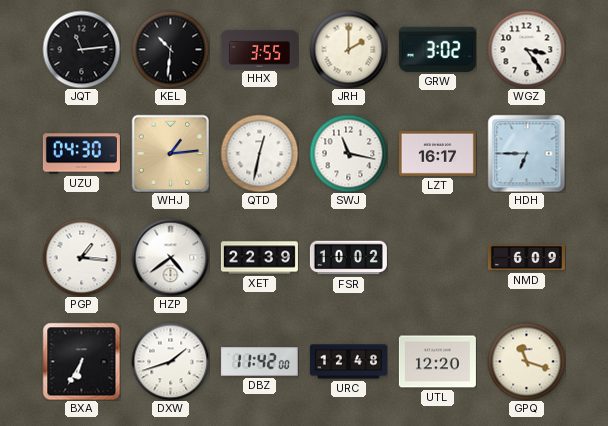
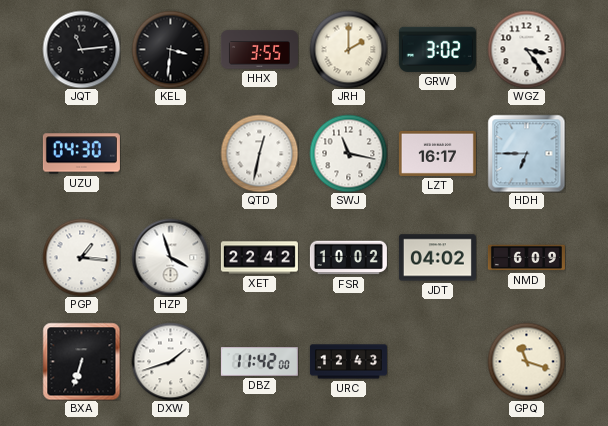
KEL: 10:31 -> 3:31
WHJ: 1:14 -> none
HZP: 4:39 -> 3:57
XET: 22:39 -> 22:42
JDT: none -> 04:02
BXA: 6:35 -> 6:33
URC: 12:48 -> 12:43
UTL: 12:20 -> none
